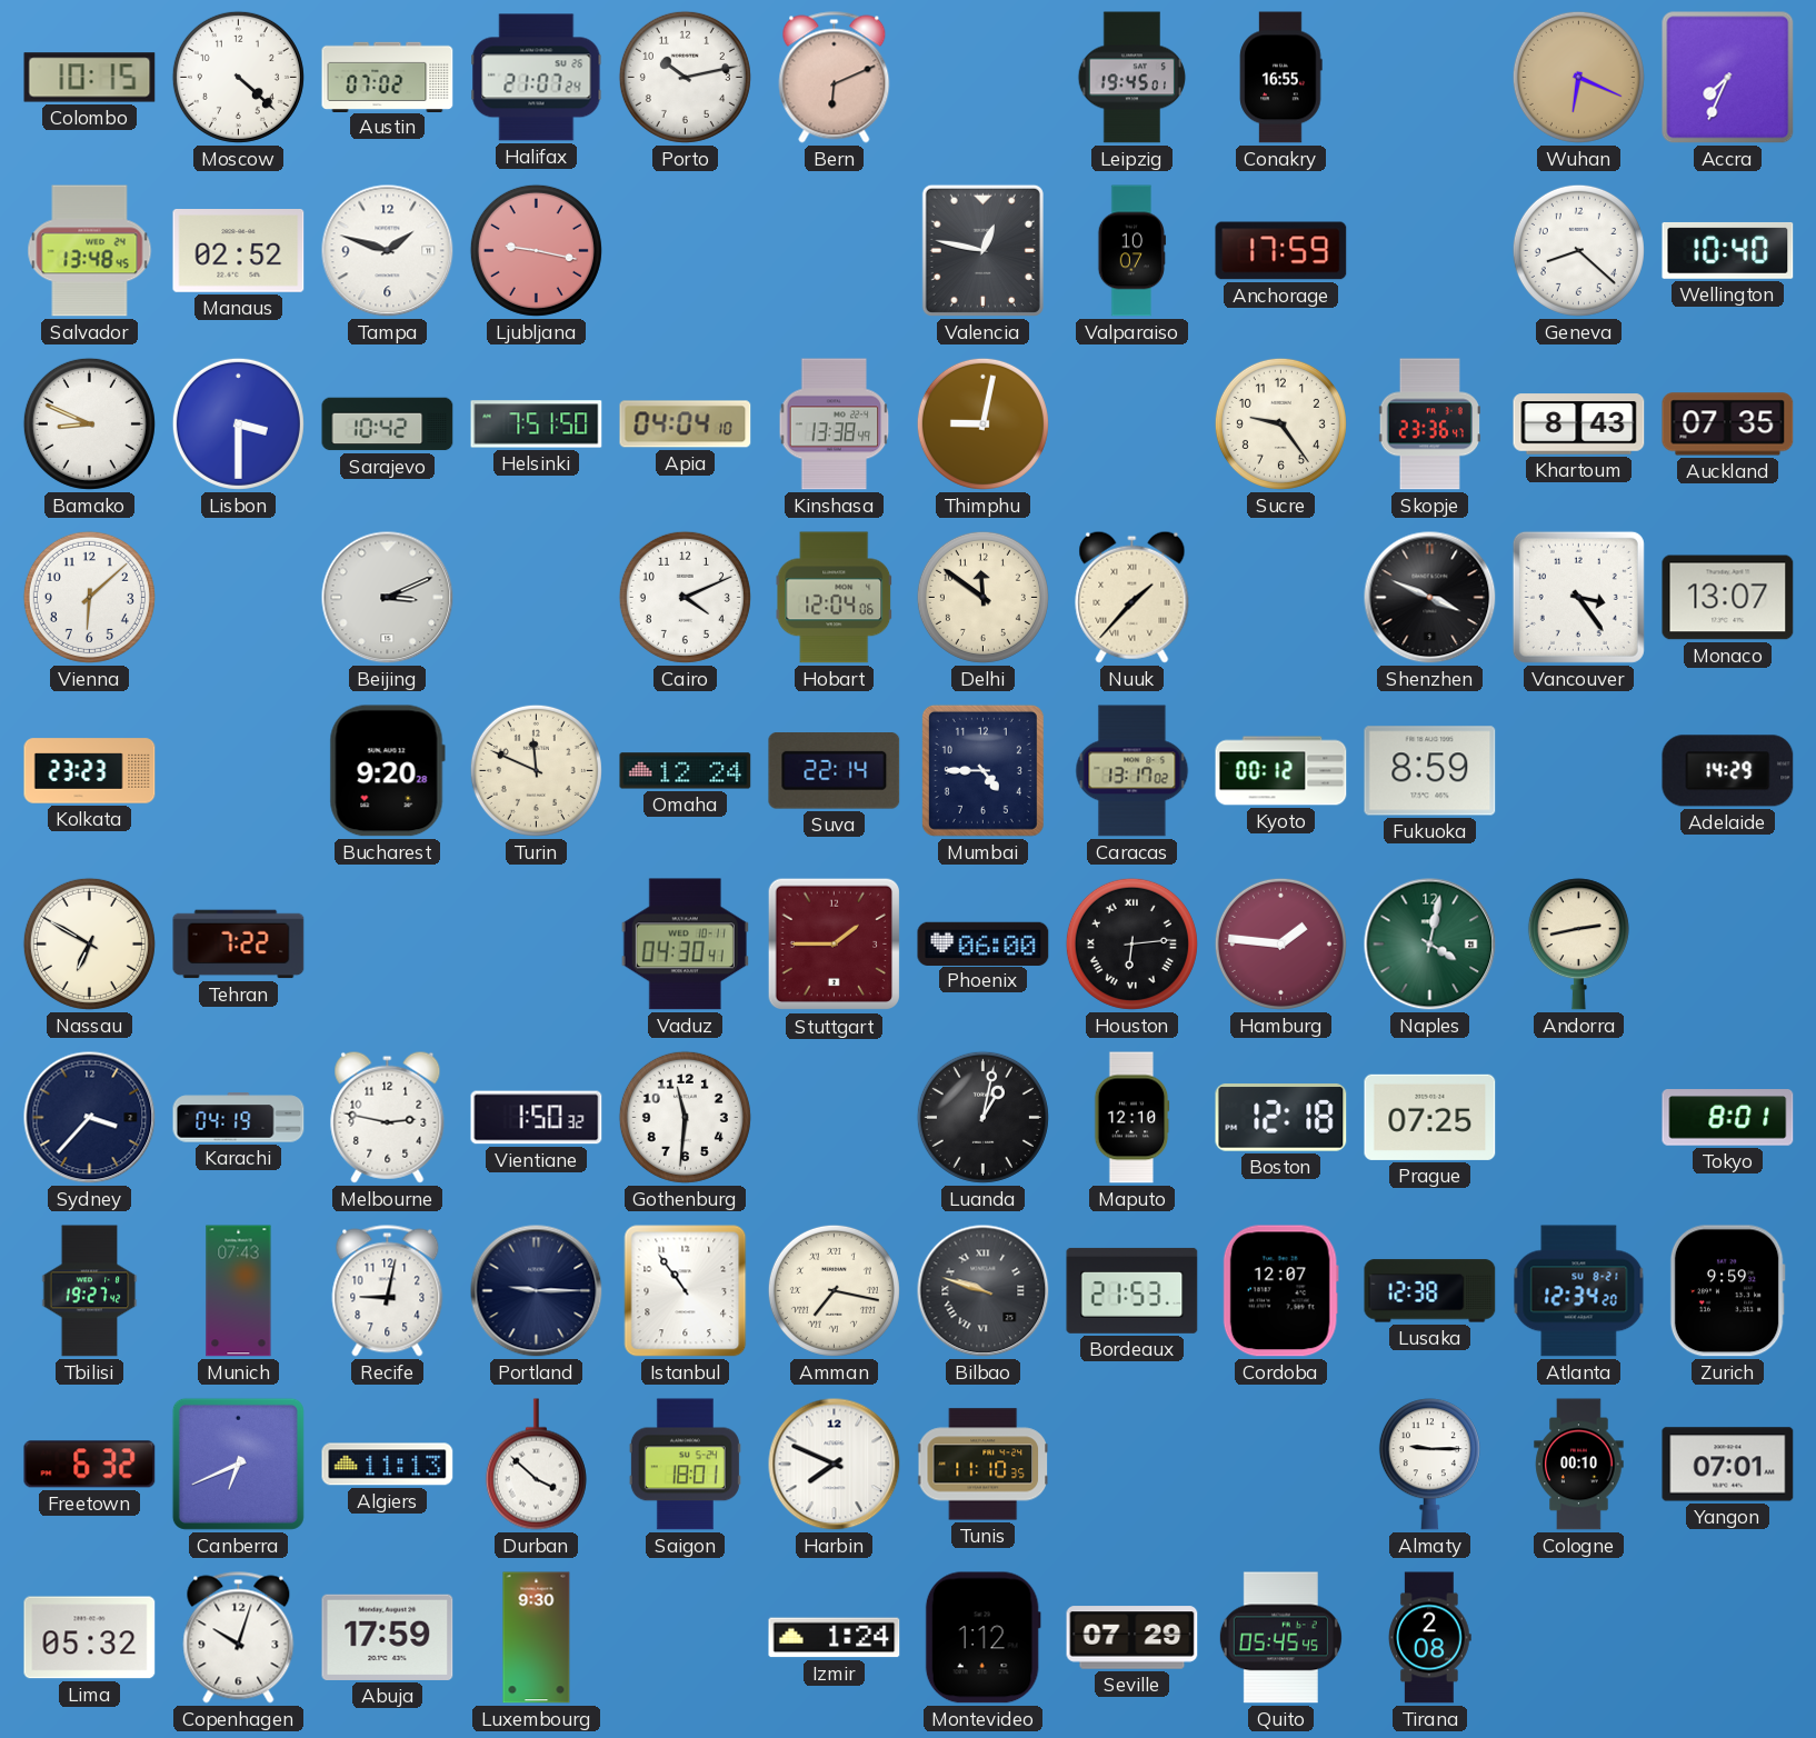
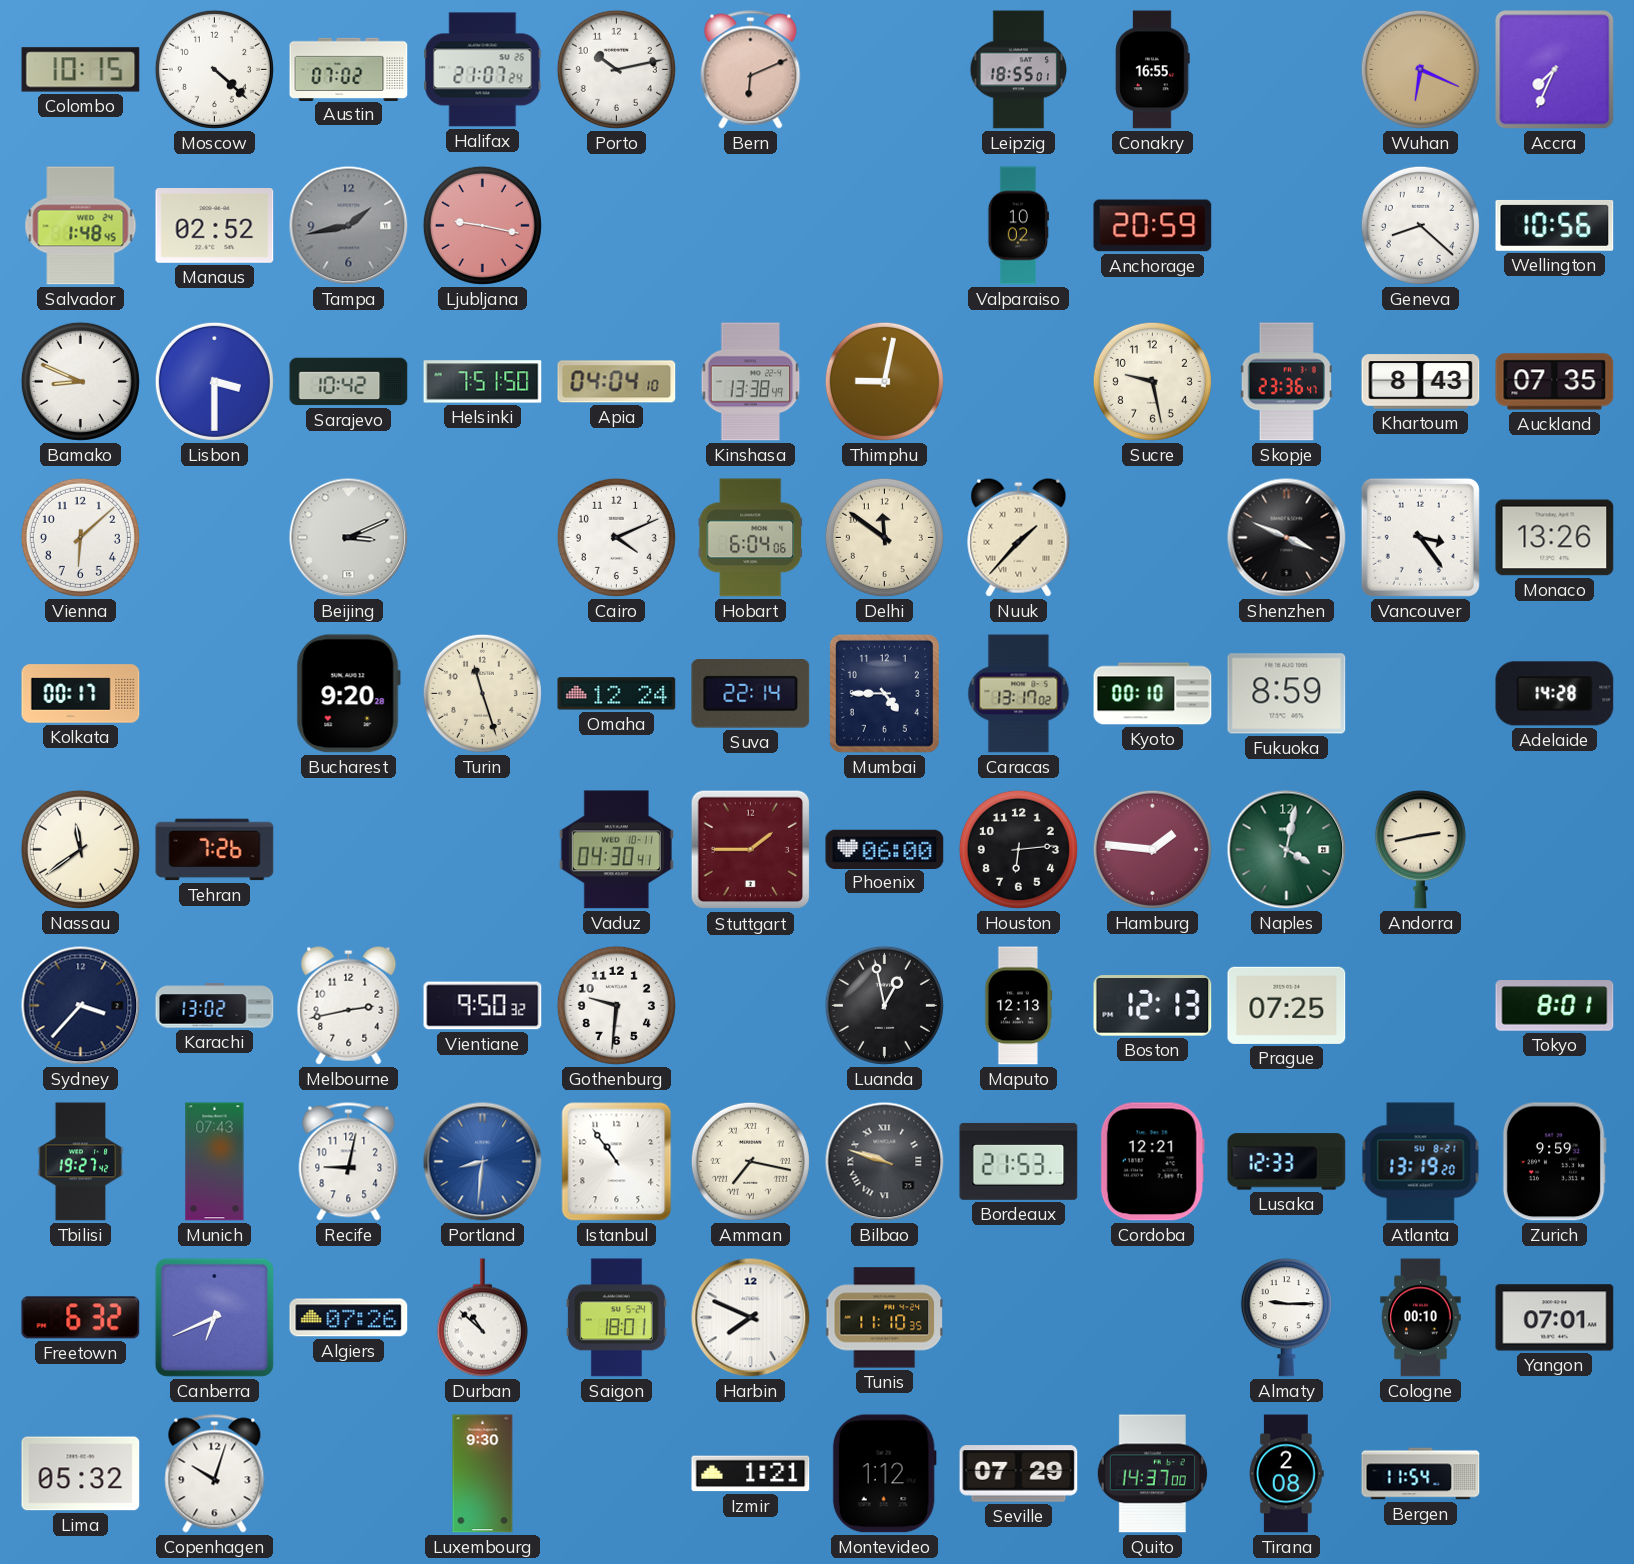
Leipzig: 19:45 -> 18:55
Salvador: 13:48 -> 1:48
Tampa: 1:48 -> 1:43
Tampa dial: white -> grey
Valencia: 12:47 -> none
Valparaiso: 10:07 -> 10:02
Anchorage: 17:59 -> 20:59
Wellington: 10:40 -> 10:56
Sucre: 9:24 -> 9:28
Hobart: 12:04 -> 6:04
Monaco: 13:07 -> 13:26
Kolkata: 23:23 -> 00:17
Turin: 11:49 -> 11:27
Kyoto: 00:12 -> 00:10
Adelaide: 14:29 -> 14:28
Nassau: 6:50 -> 11:39
Tehran: 7:22 -> 7:26
Houston numerals: Roman -> Arabic
Karachi: 04:19 -> 13:02
Melbourne: 2:47 -> 2:43
Vientiane: 1:50 -> 9:50
Gothenburg: 11:31 -> 9:31
Luanda: 1:02 -> 12:58
Maputo: 12:10 -> 12:13
Boston: 12:18 -> 12:13
Portland: 9:15 -> 8:31
Portland dial: navy -> blue
Cordoba: 12:07 -> 12:21
Lusaka: 12:38 -> 12:33
Atlanta: 12:34 -> 13:19
Algiers: 11:13 -> 07:26
Durban: 3:52 -> 10:52
Abuja: 17:59 -> none
Izmir: 1:24 -> 1:21
Quito: 05:45 -> 14:37
Bergen: none -> 11:54
